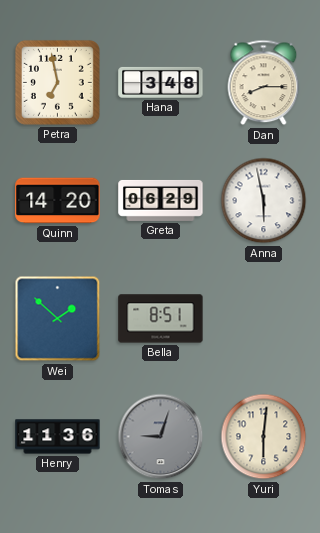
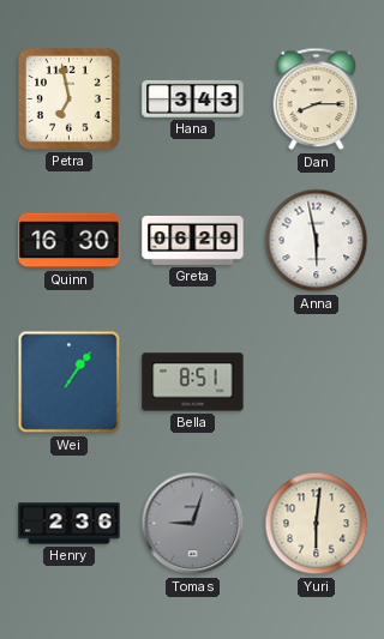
Hana: 3:48 -> 3:43
Quinn: 14:20 -> 16:30
Wei: 1:52 -> 1:06
Henry: 11:36 -> 2:36
